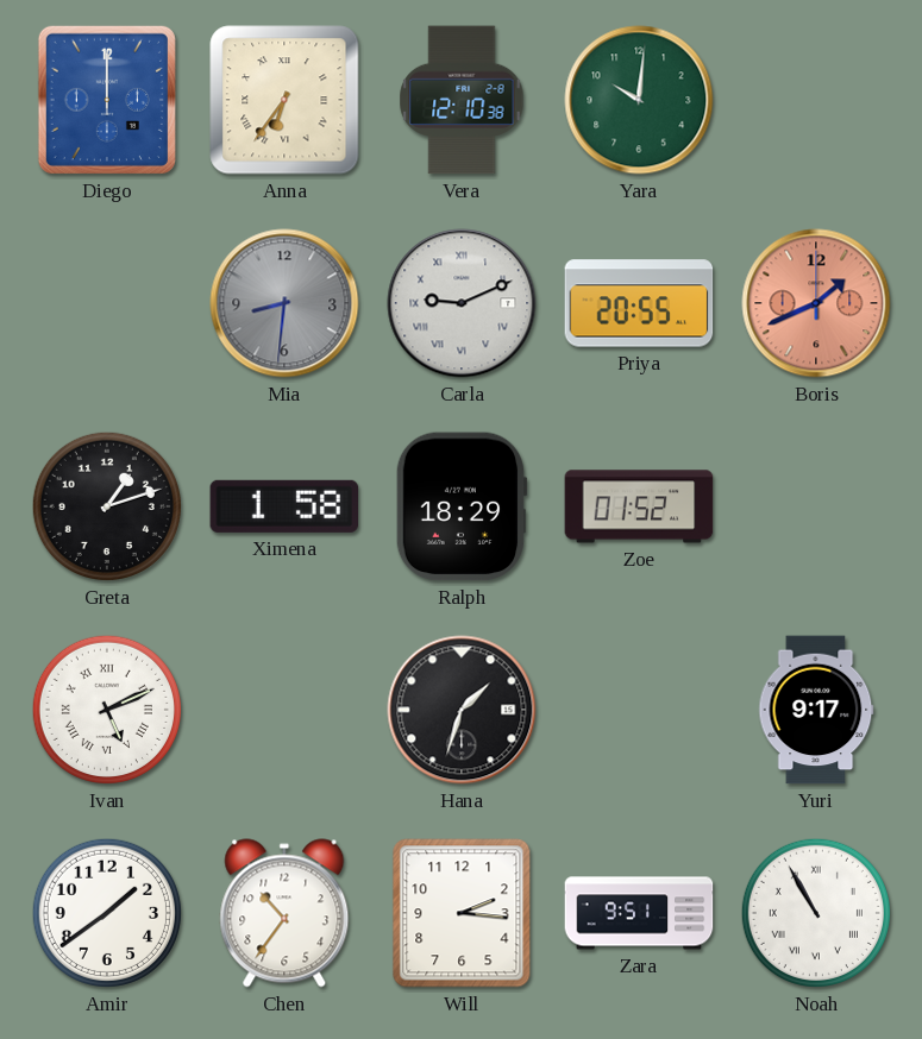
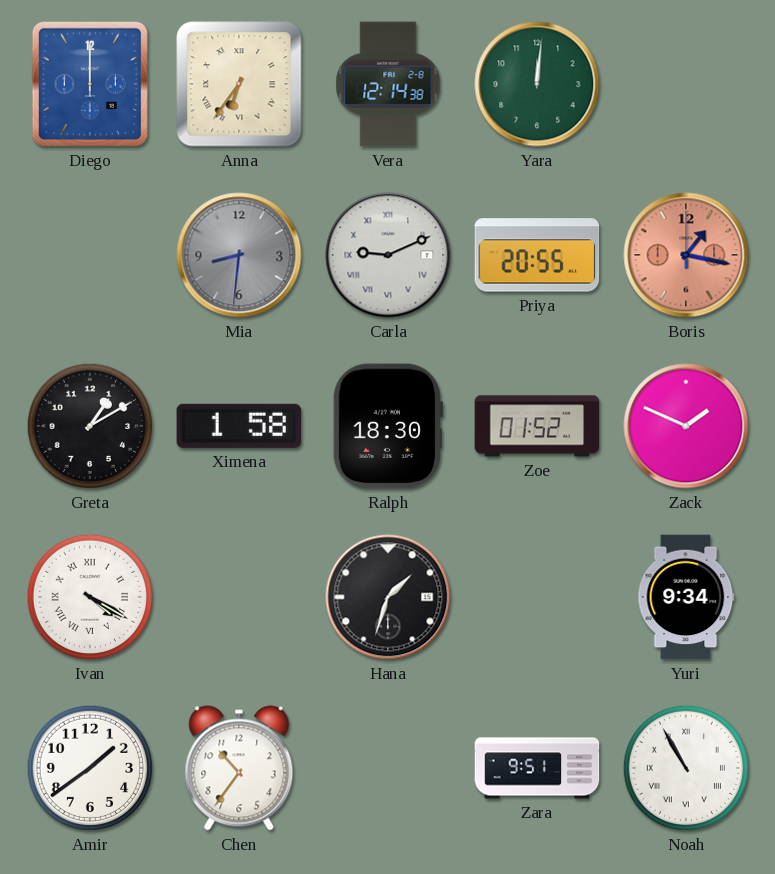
Vera: 12:10 -> 12:14
Yara: 10:01 -> 12:01
Boris: 1:41 -> 1:17
Greta: 1:12 -> 1:10
Ralph: 18:29 -> 18:30
Zack: none -> 1:49
Ivan: 5:11 -> 4:20
Yuri: 9:17 -> 9:34
Will: 2:16 -> none
